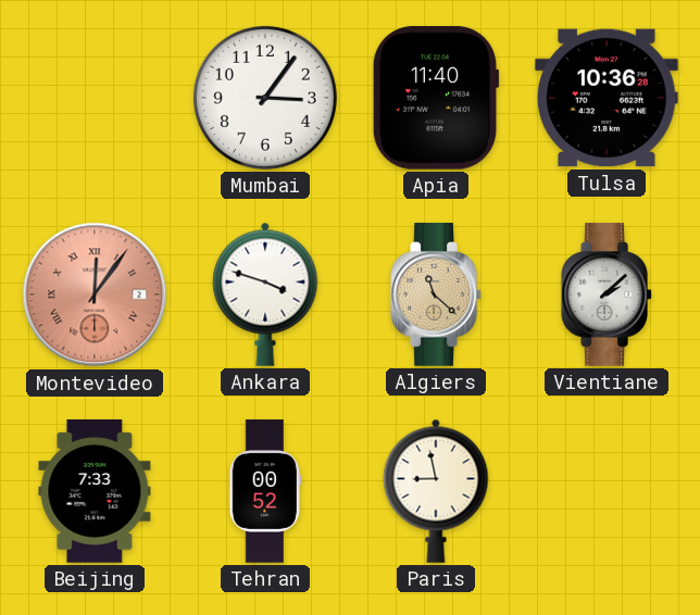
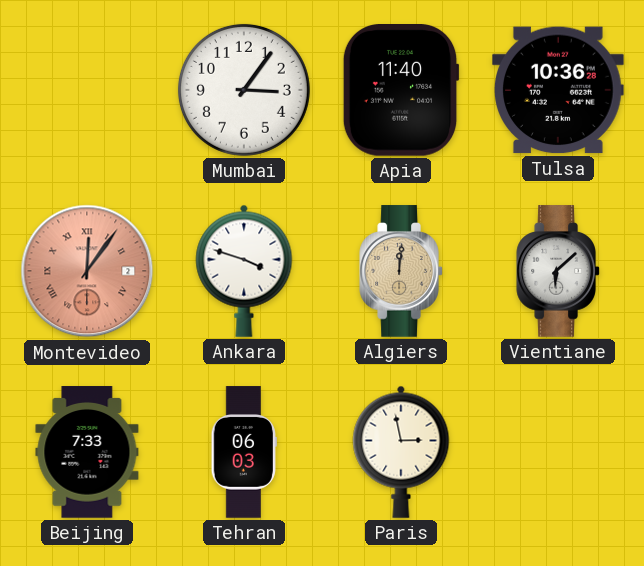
Algiers: 11:22 -> 12:01
Vientiane: 2:08 -> 6:08
Tehran: 00:52 -> 06:03
Paris: 8:58 -> 2:58
